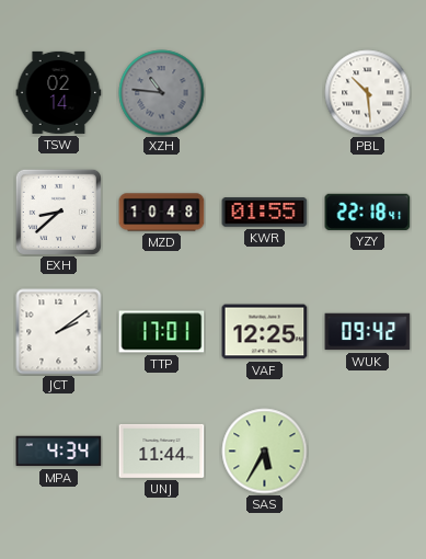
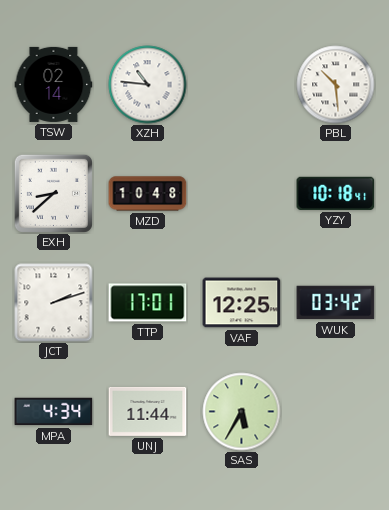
XZH dial: grey -> white
KWR: 01:55 -> none
YZY: 22:18 -> 10:18
JCT: 2:09 -> 2:12
WUK: 09:42 -> 03:42
